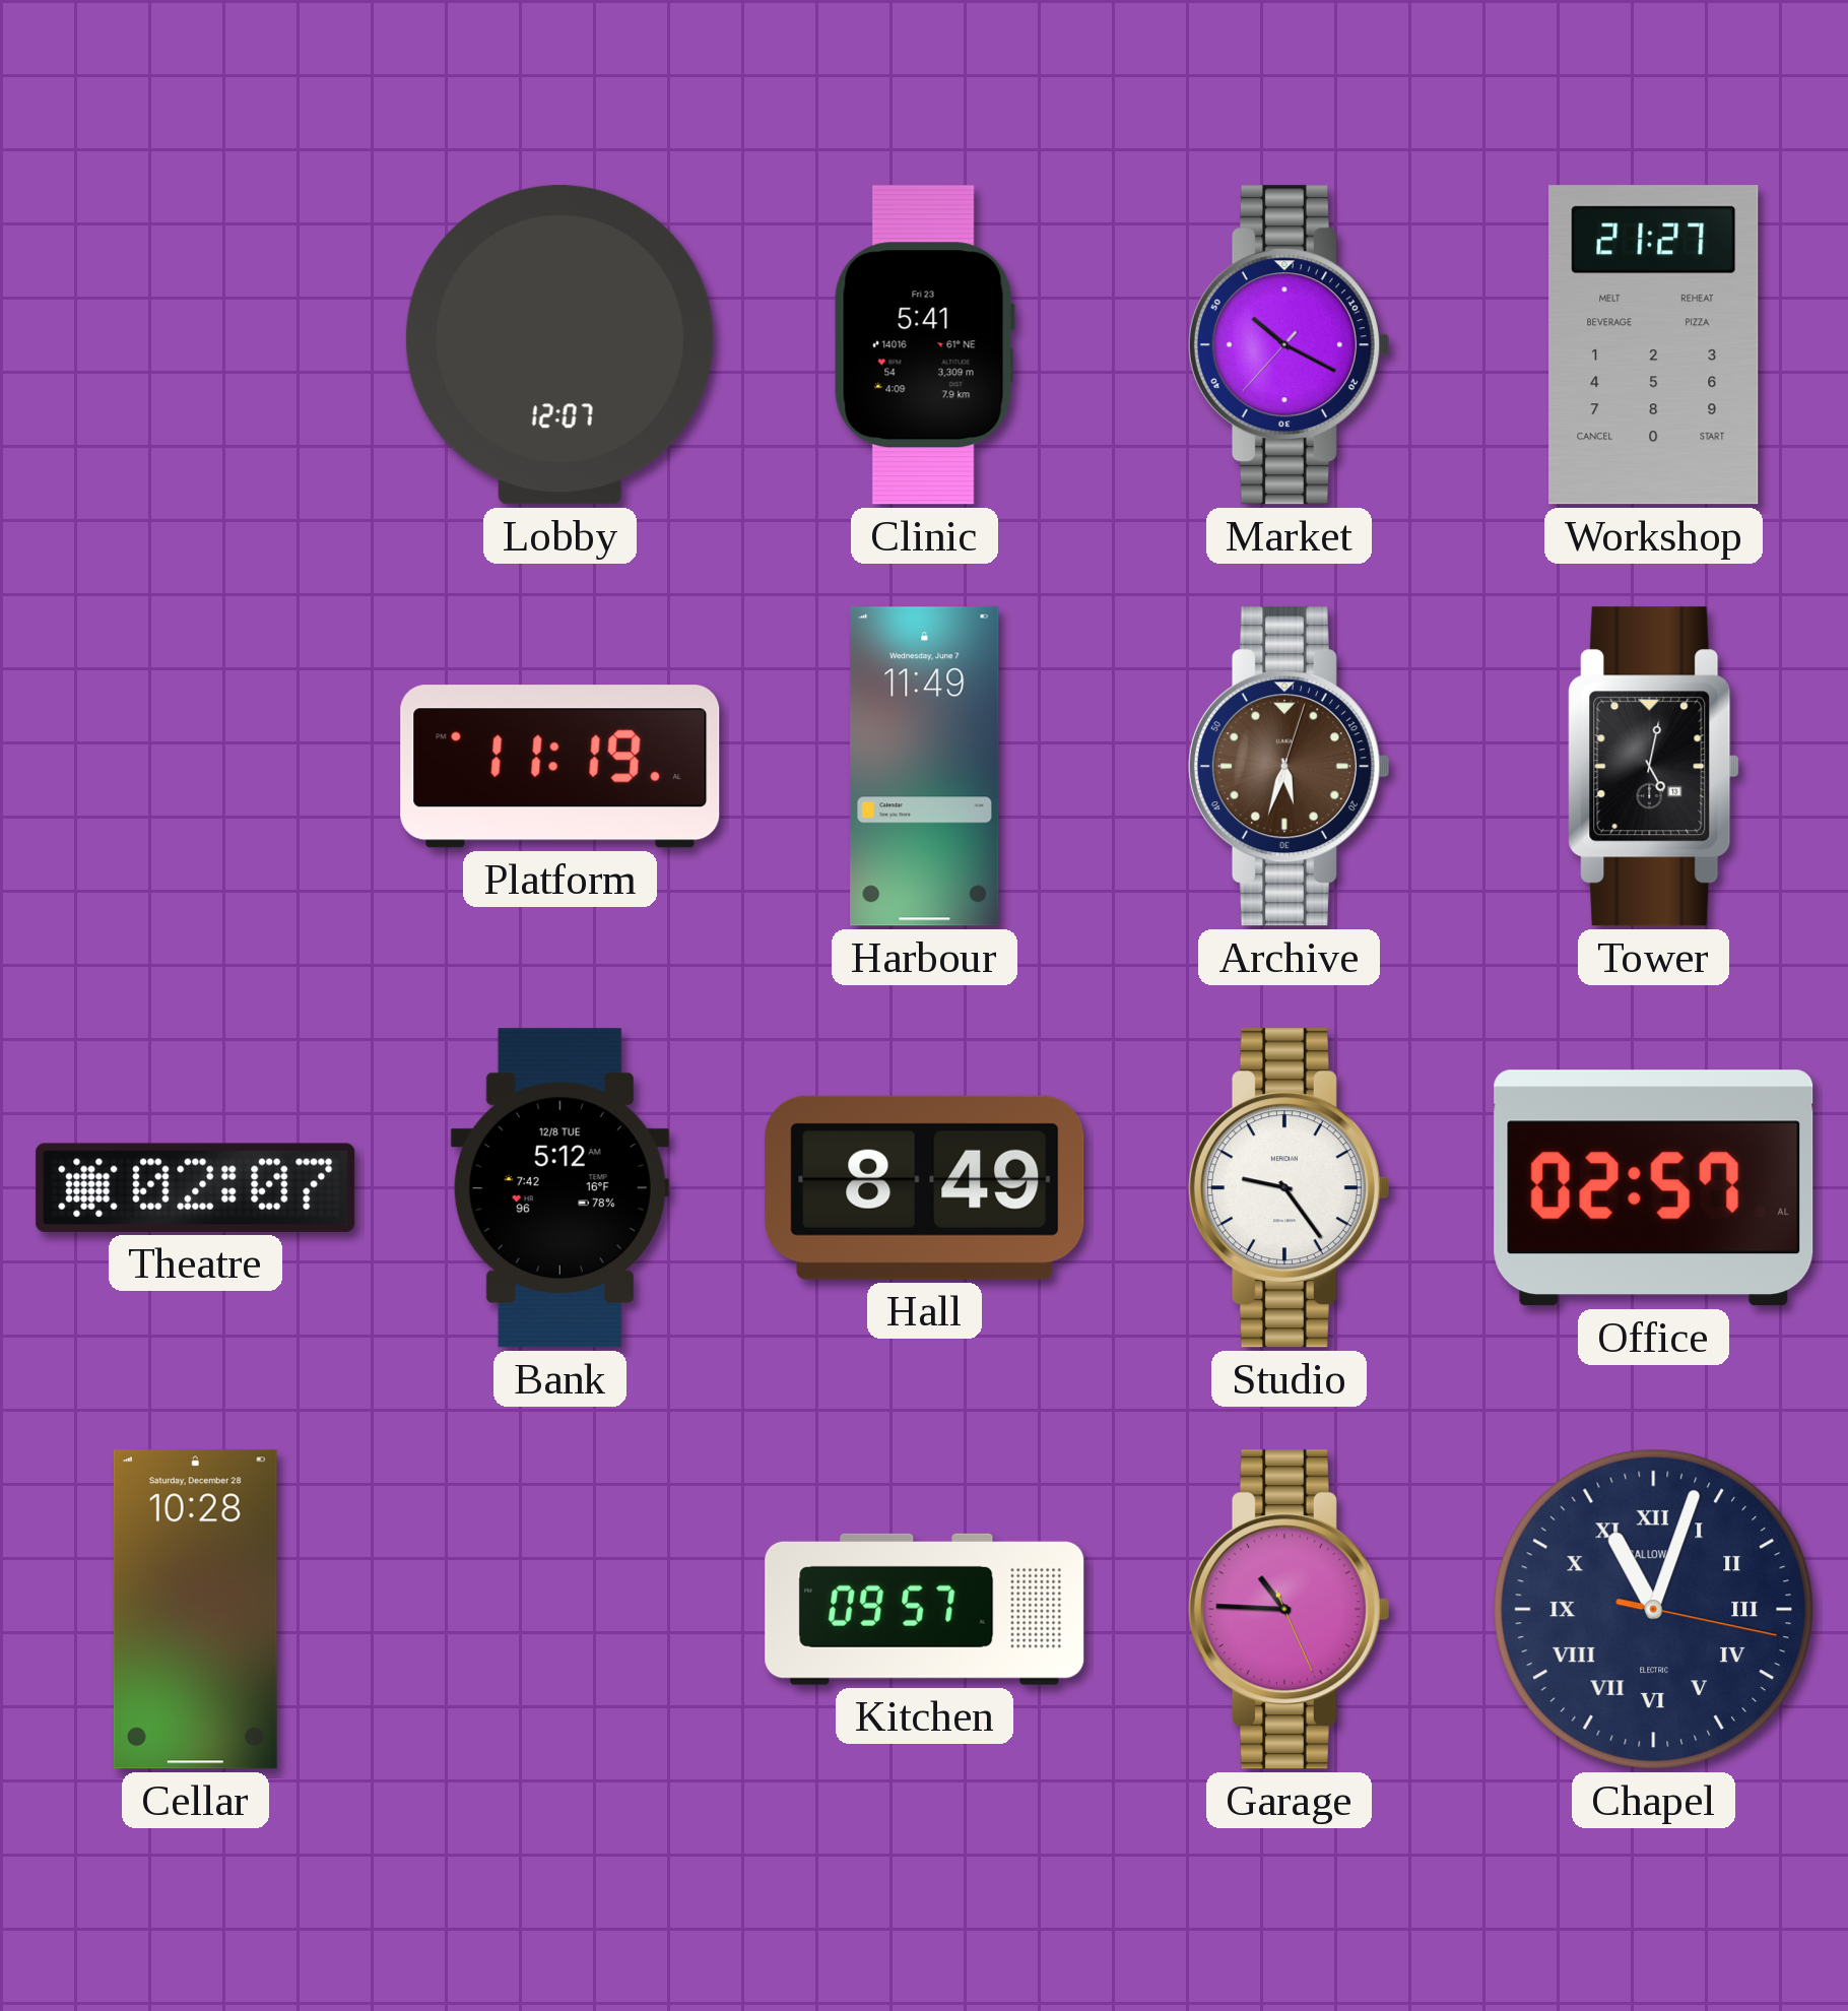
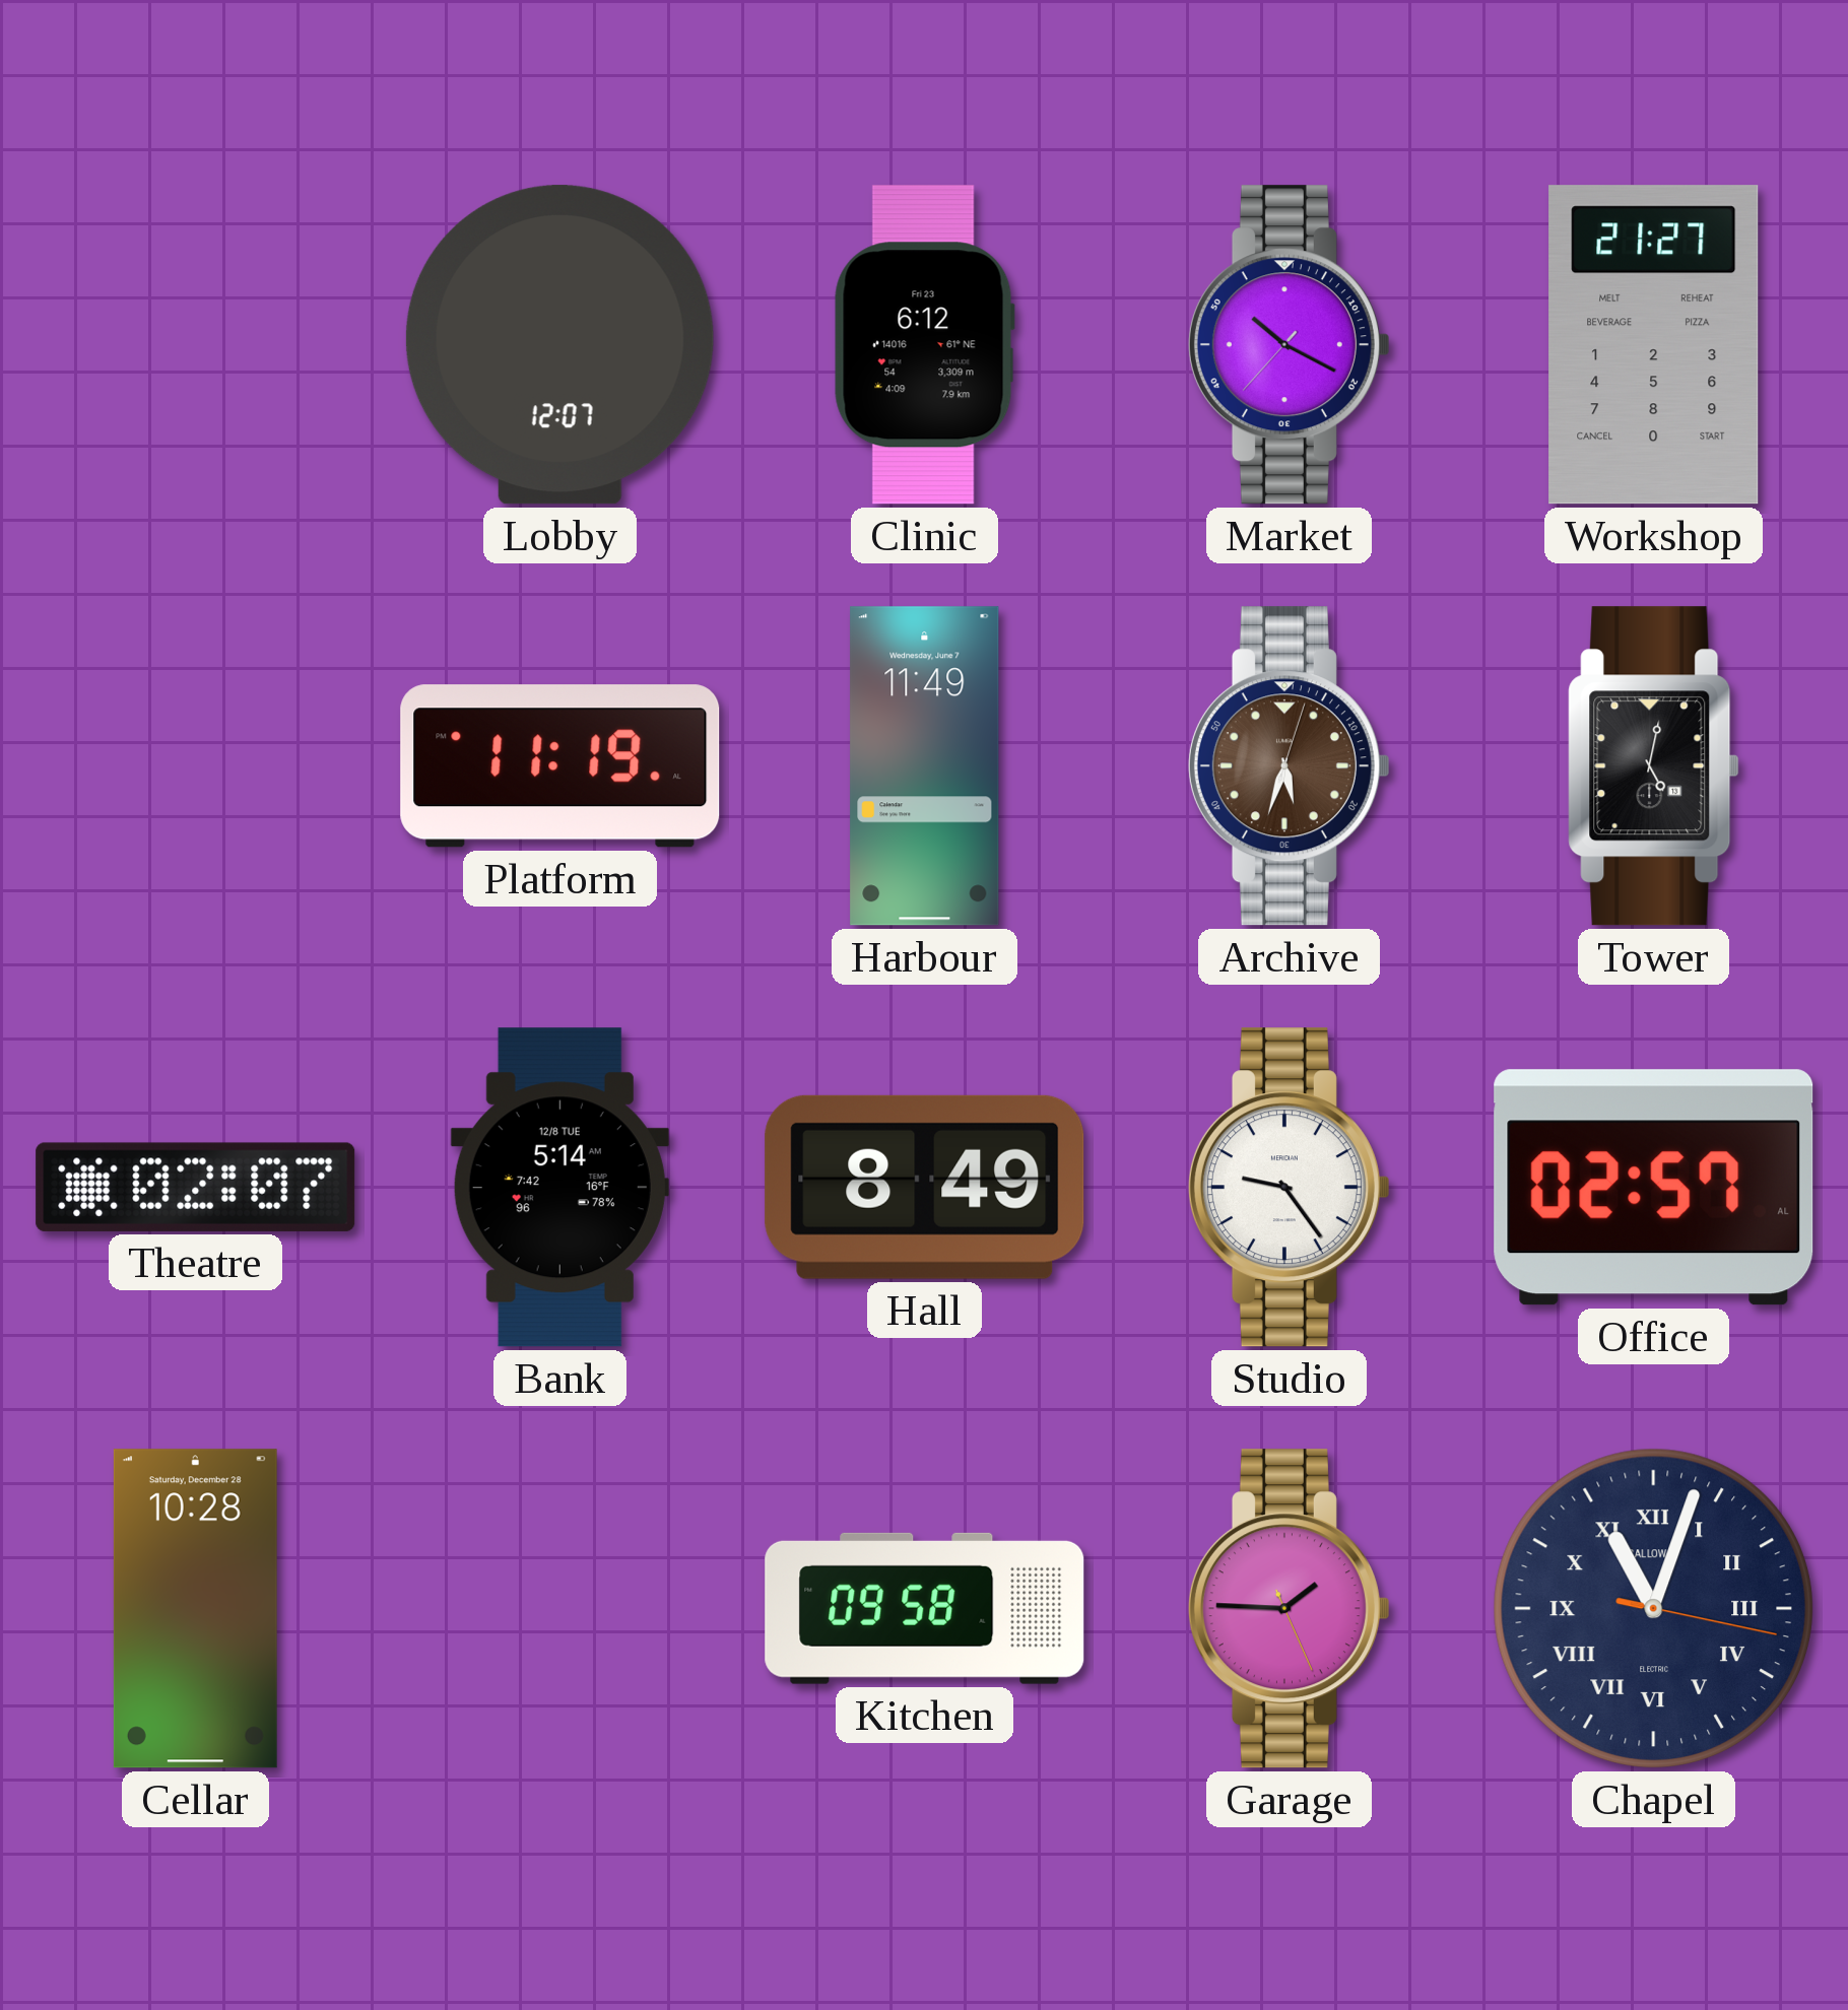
Clinic: 5:41 -> 6:12
Bank: 5:12 -> 5:14
Kitchen: 09:57 -> 09:58
Garage: 10:45 -> 1:45
